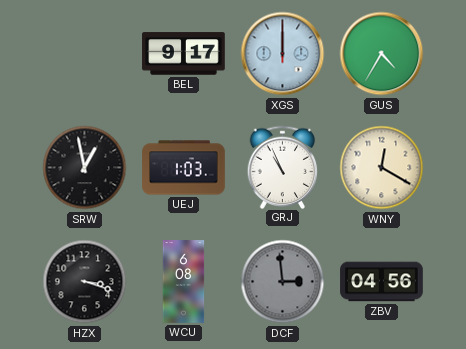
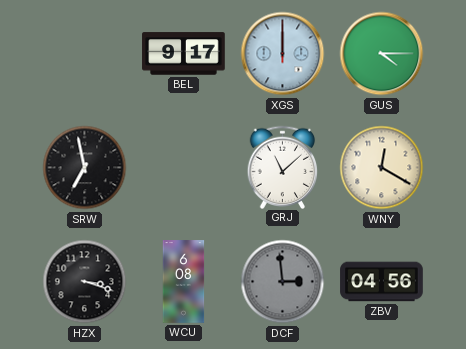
GUS: 4:35 -> 4:15
SRW: 12:58 -> 6:58
UEJ: 1:03 -> none
GRJ: 10:56 -> 11:08
